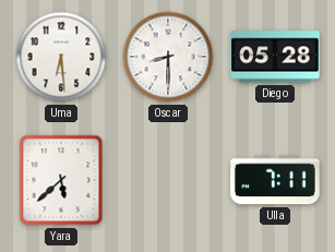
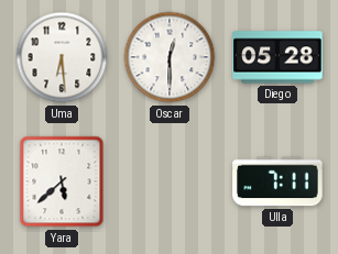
Oscar: 8:30 -> 12:30
